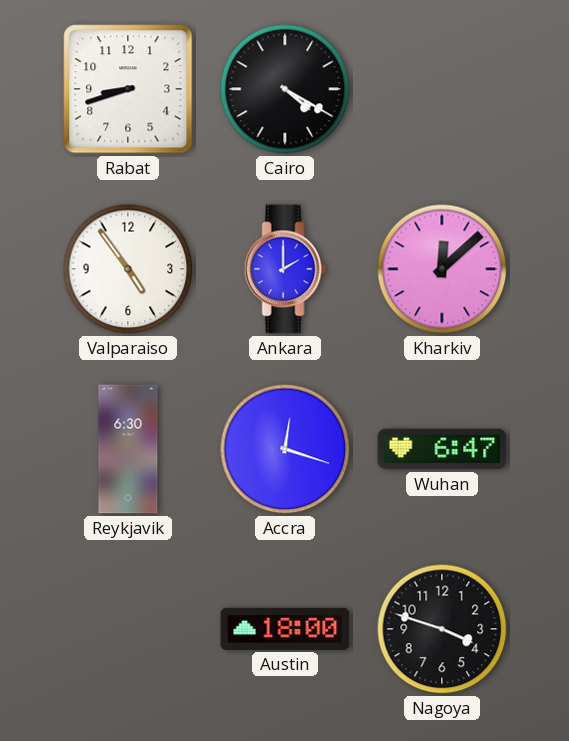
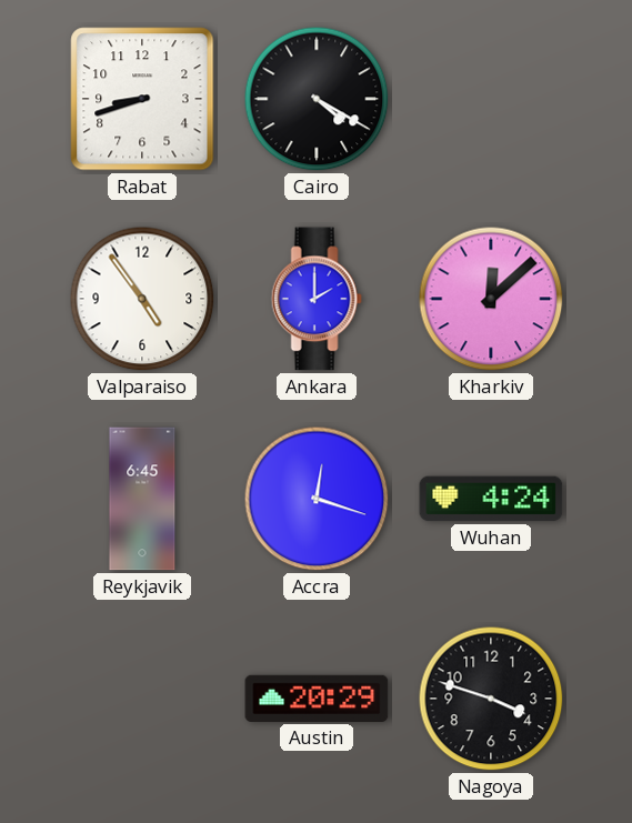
Reykjavik: 6:30 -> 6:45
Wuhan: 6:47 -> 4:24
Austin: 18:00 -> 20:29
